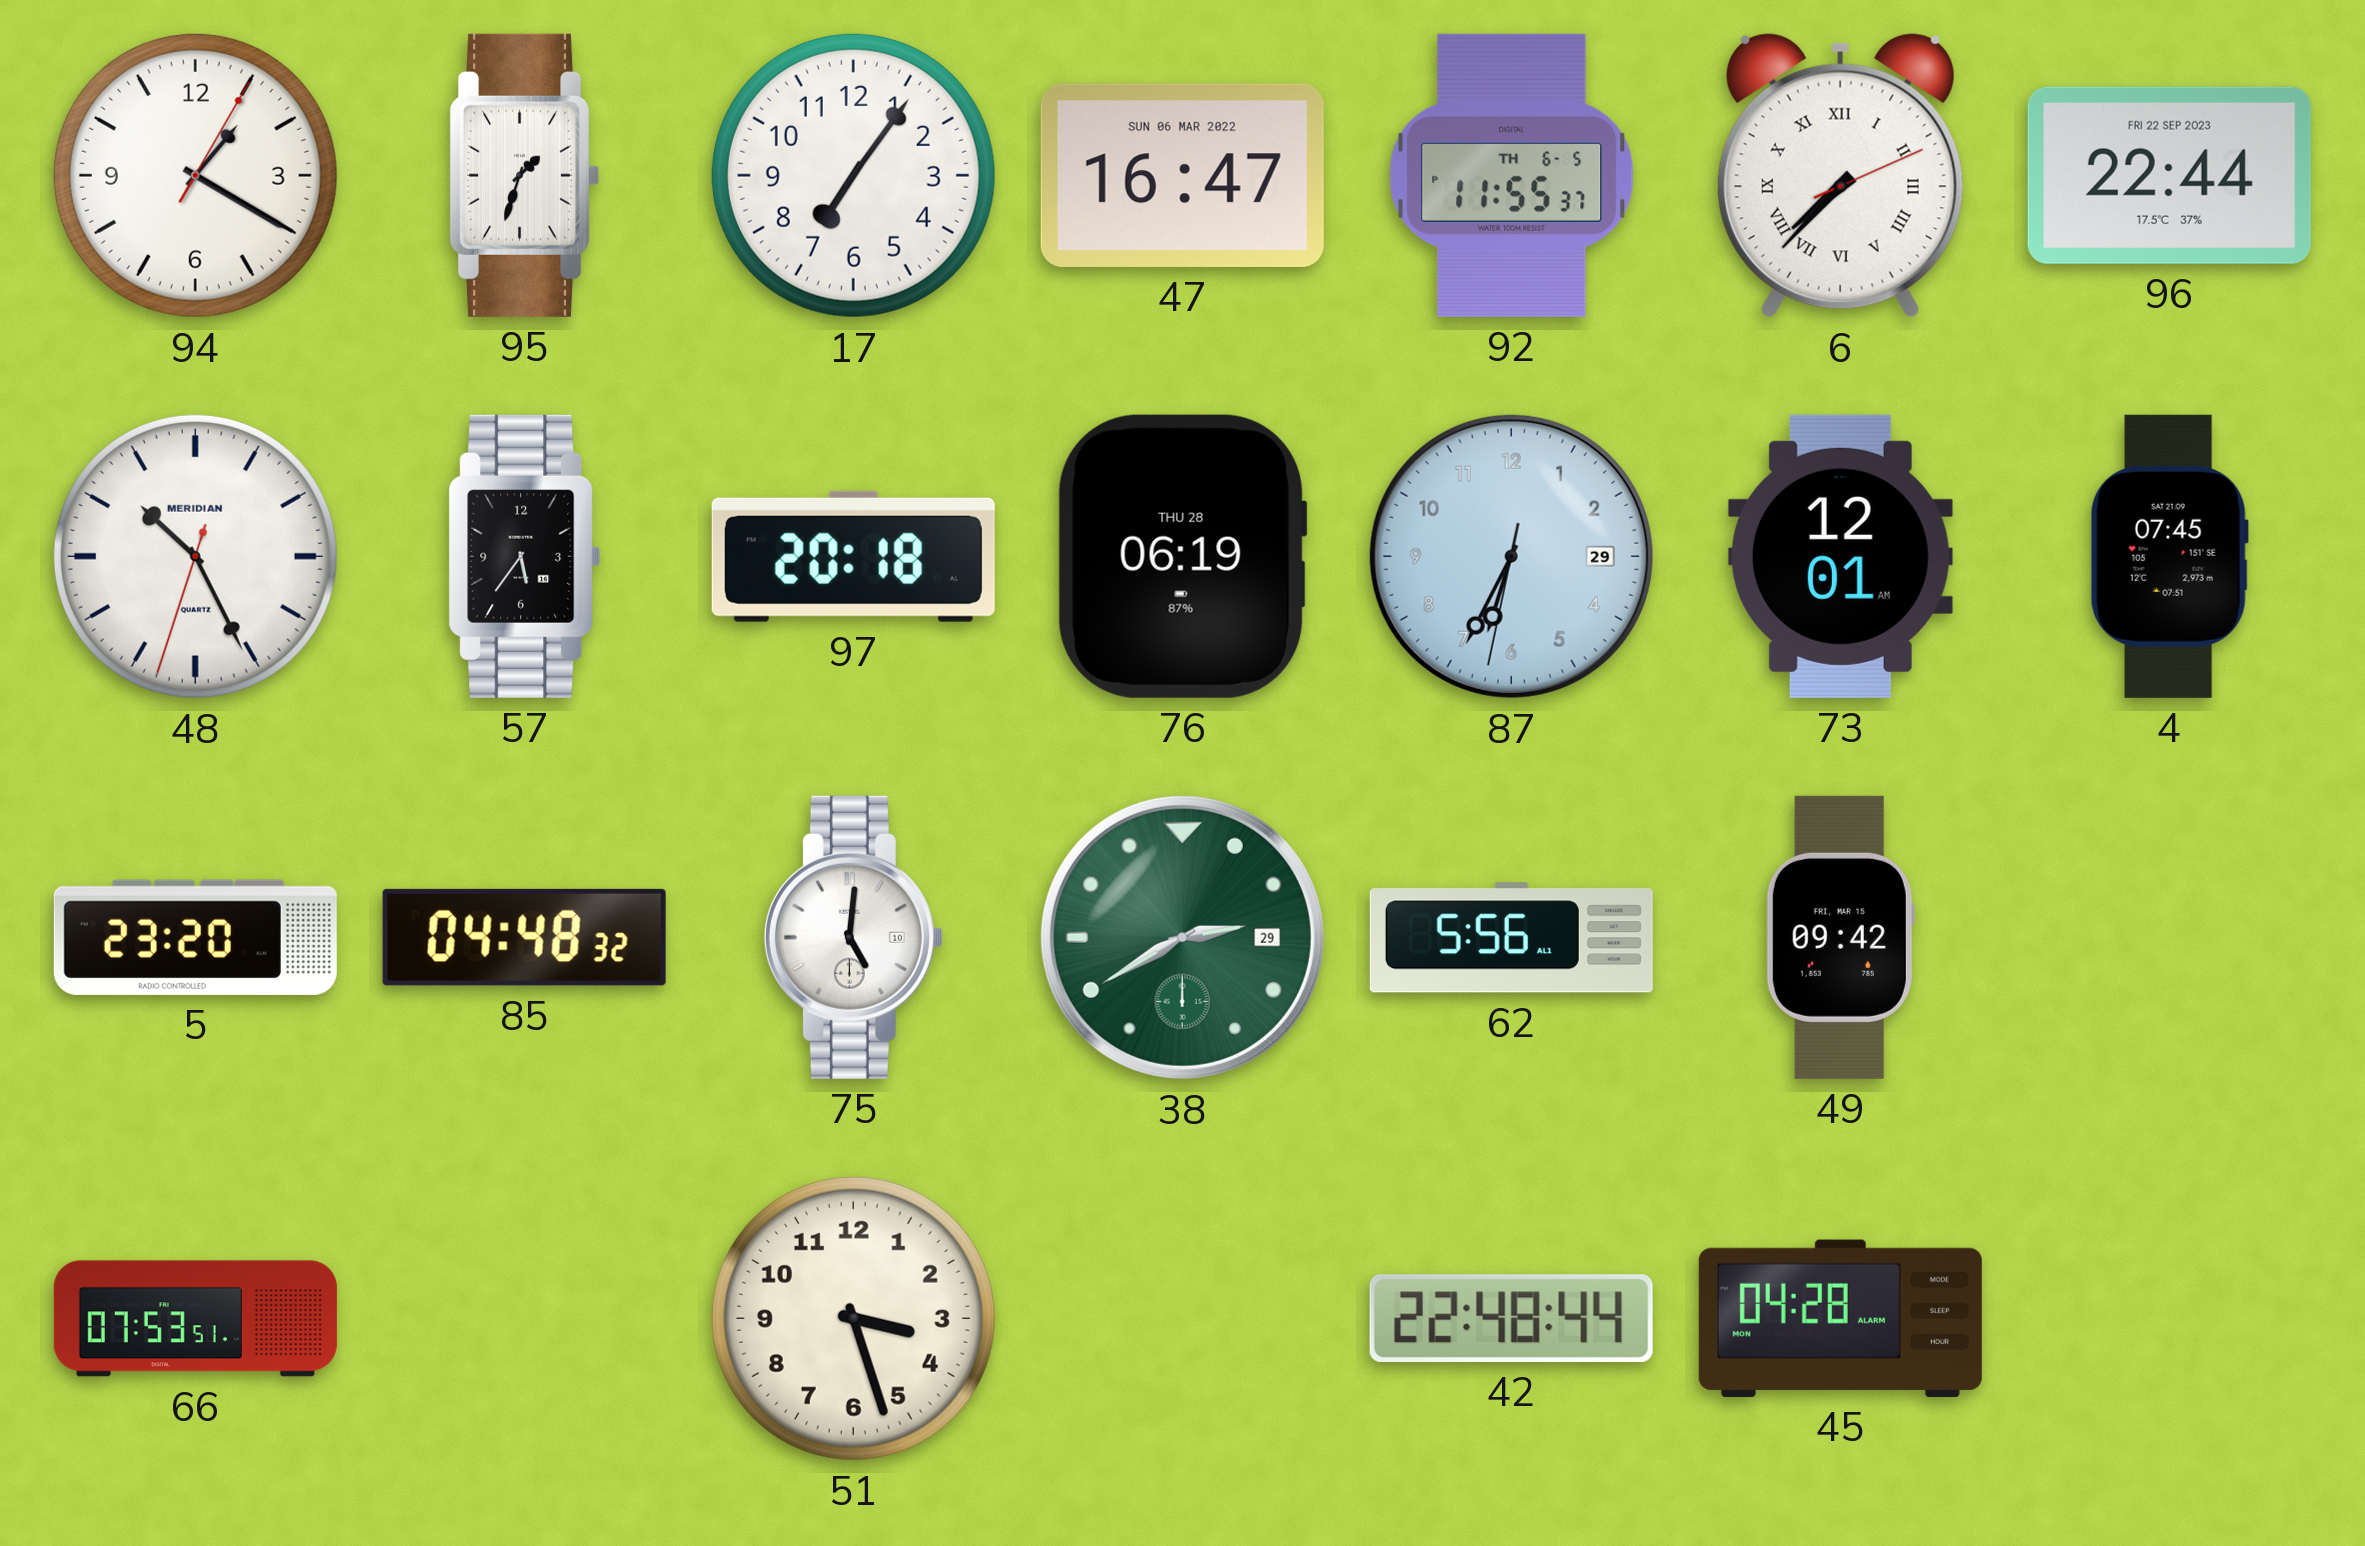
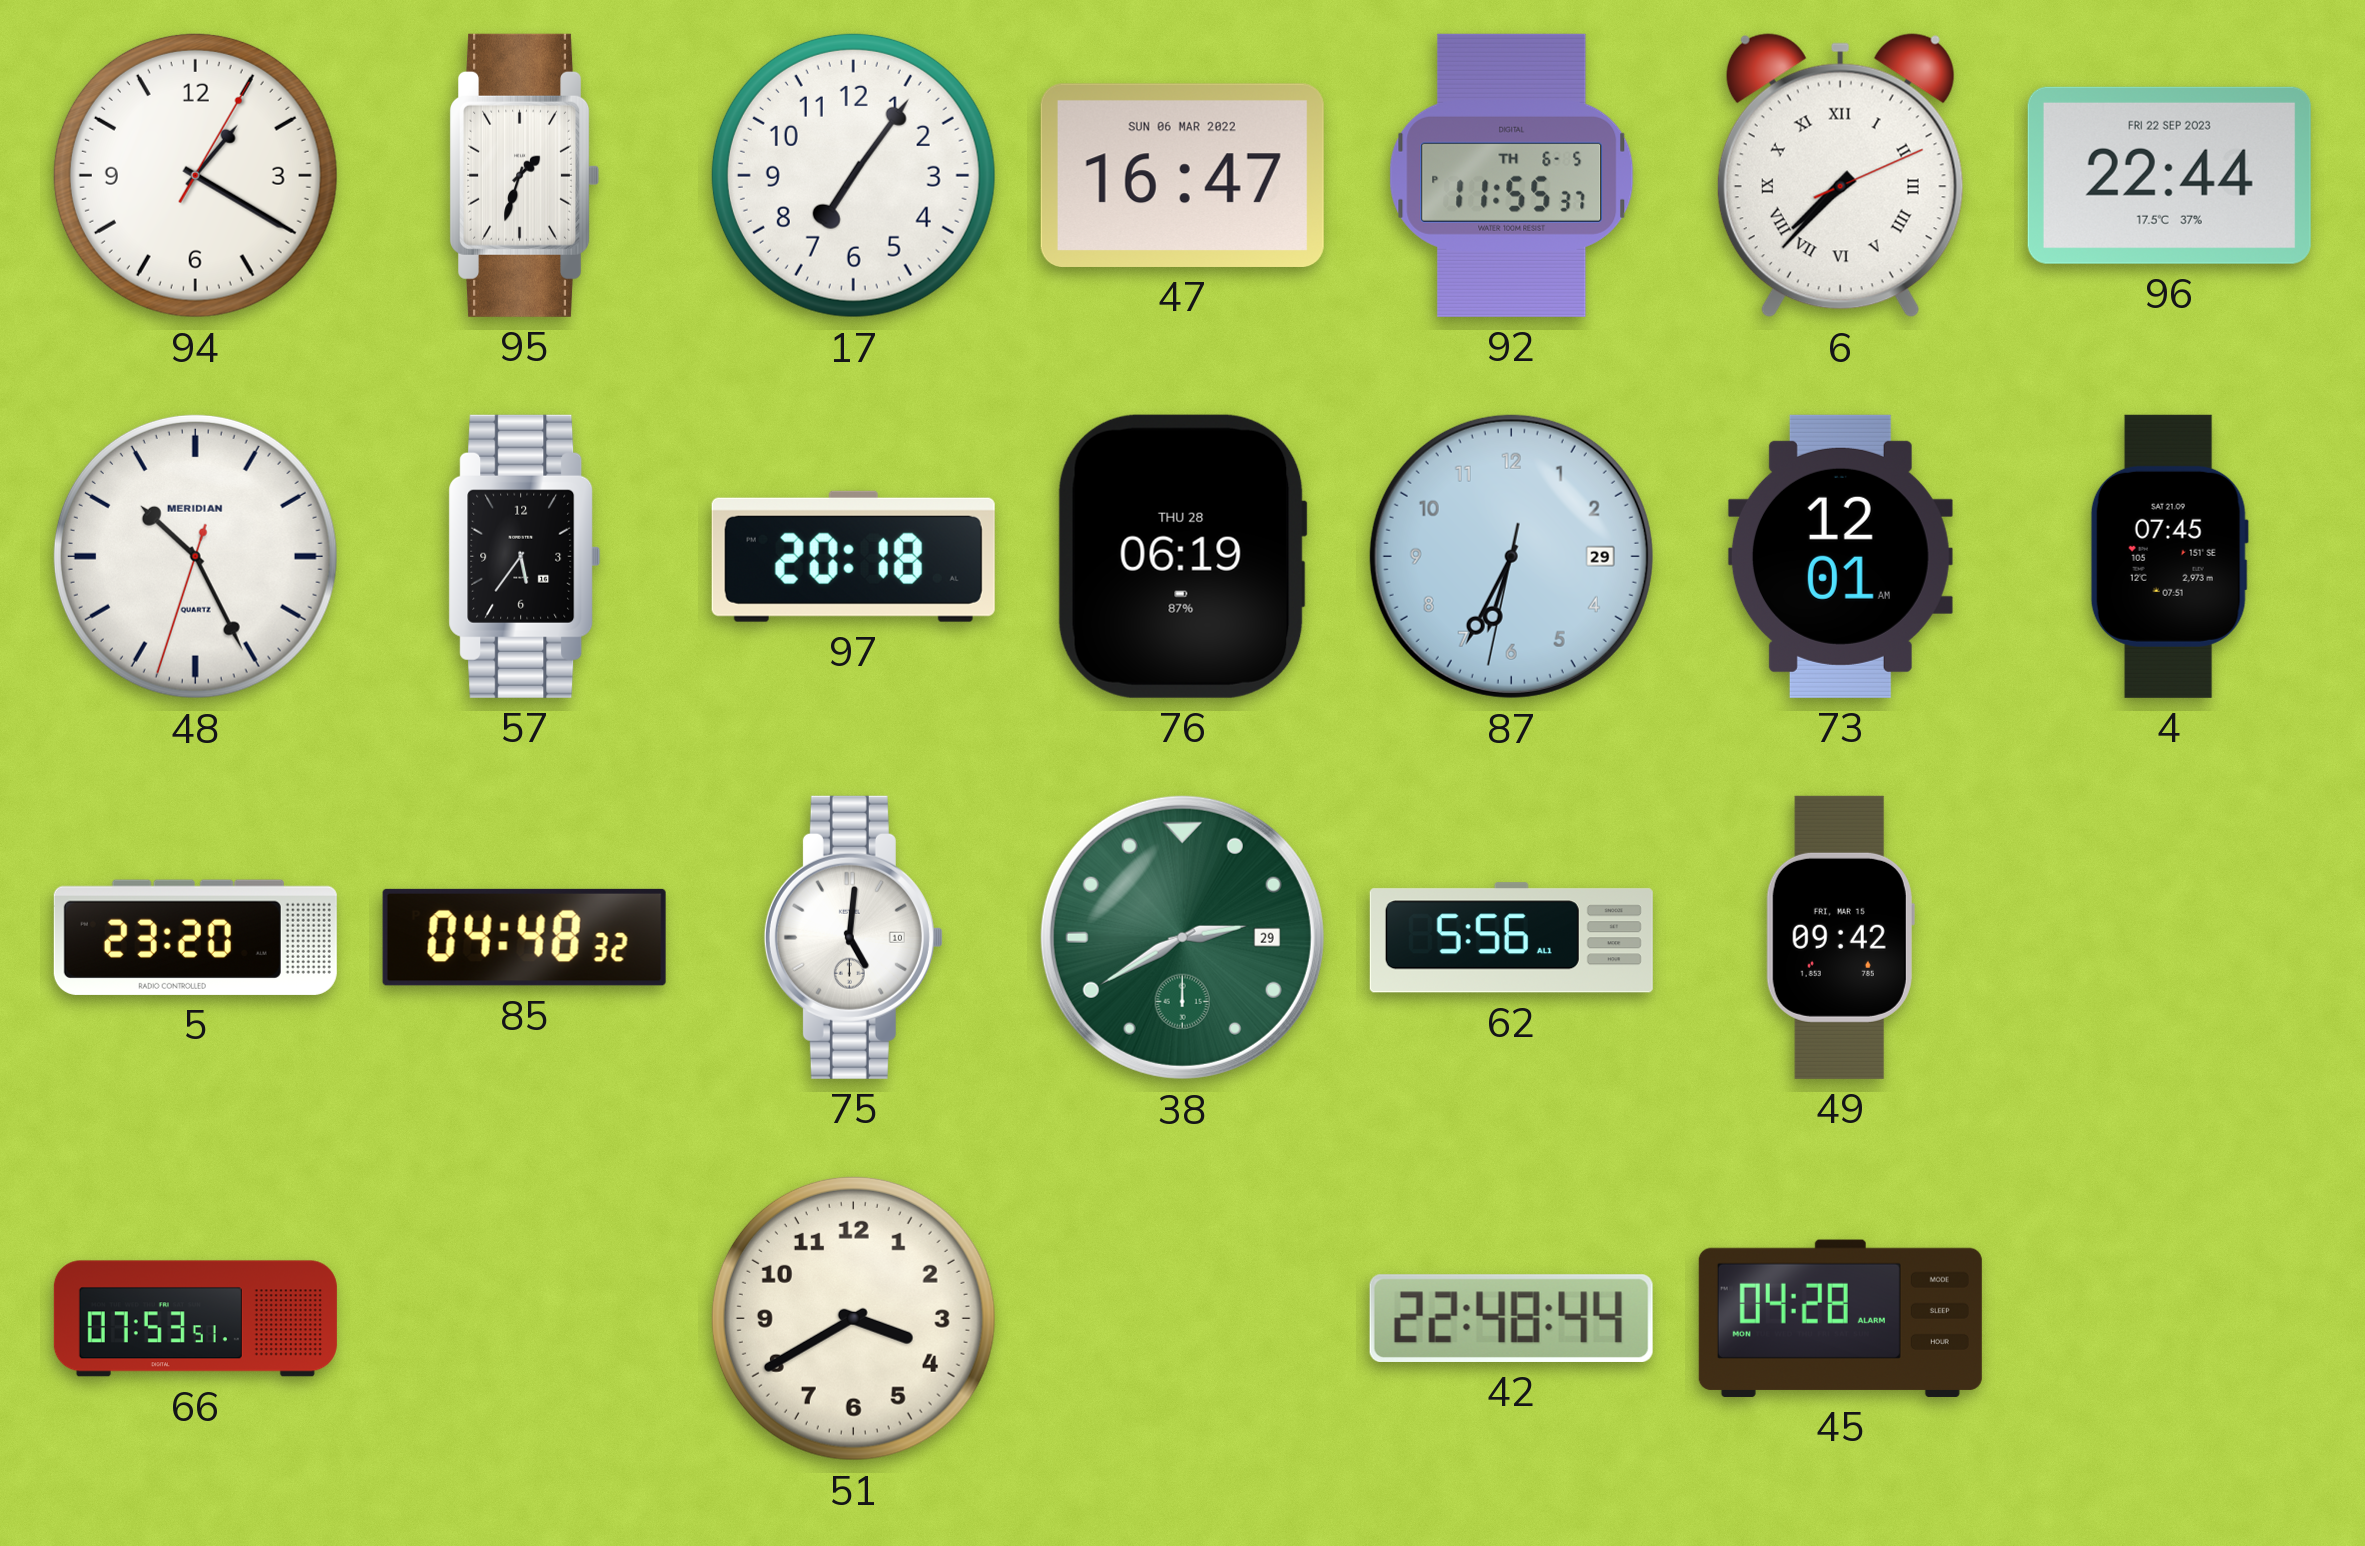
51: 3:27 -> 3:40
